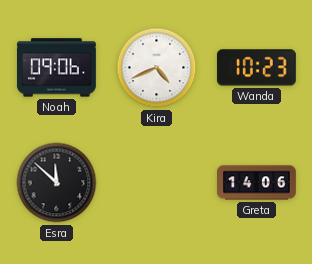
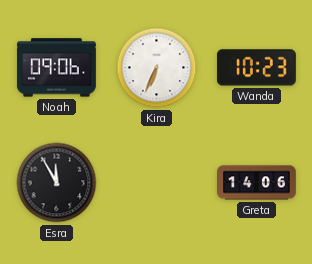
Kira: 4:41 -> 6:34
Esra: 11:52 -> 11:55
